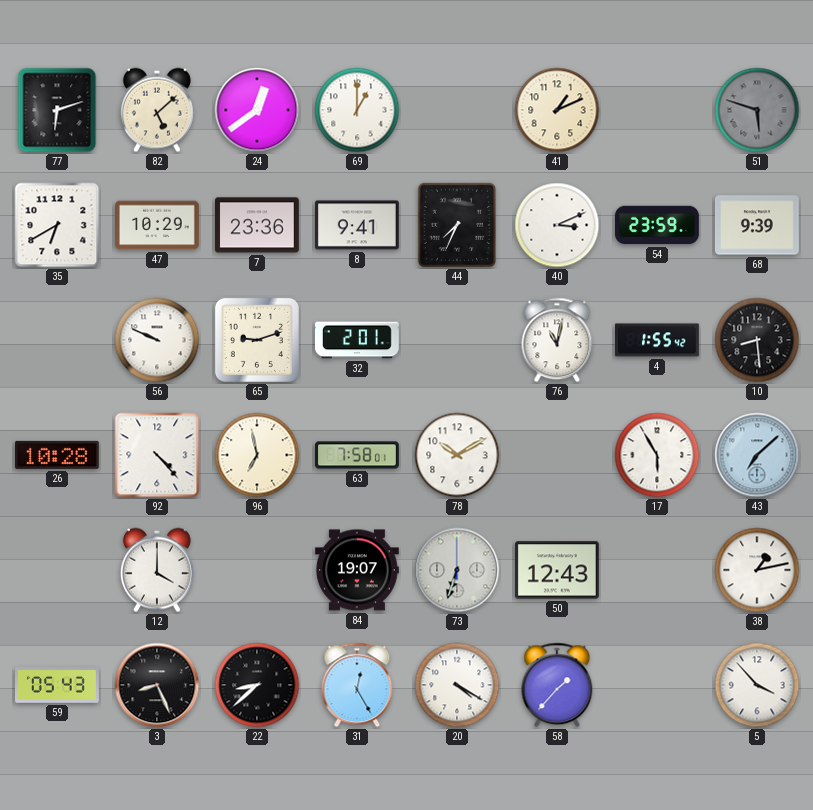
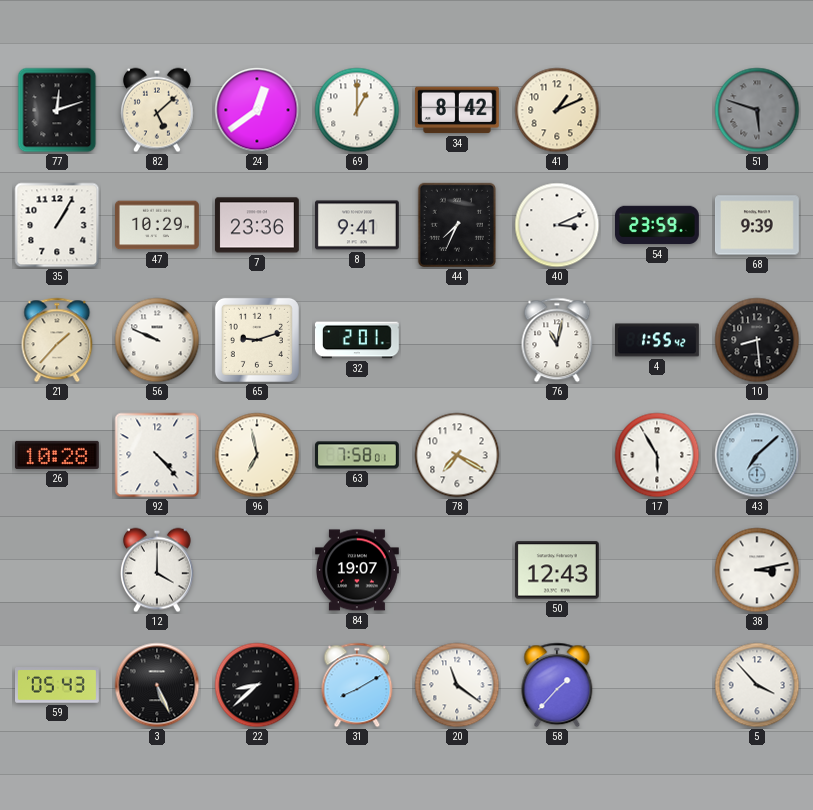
77: 6:12 -> 12:12
34: none -> 8:42
35: 6:40 -> 1:05
21: none -> 1:37
78: 10:10 -> 7:20
73: 6:33 -> none
38: 1:13 -> 3:13
3: 8:26 -> 5:26
31: 12:25 -> 8:10
20: 4:20 -> 11:21
